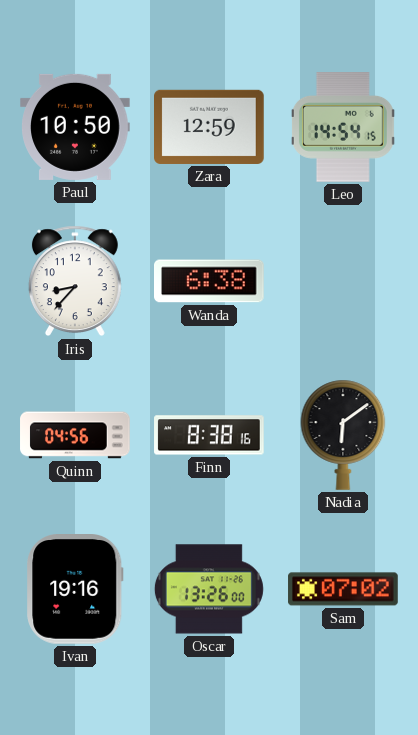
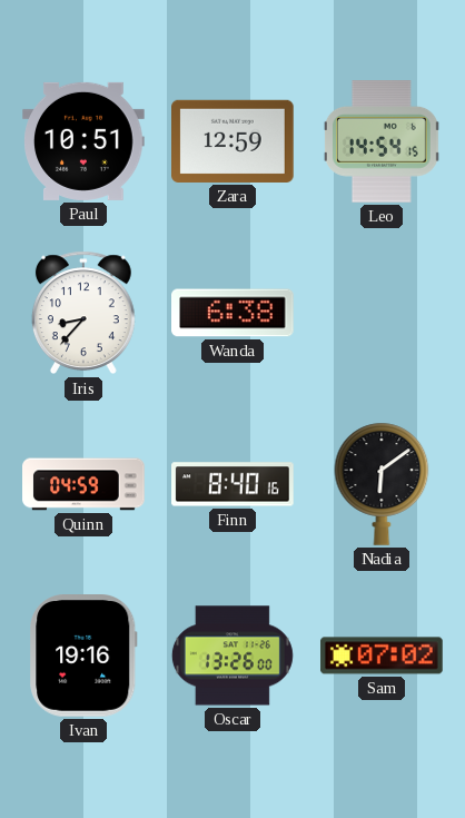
Paul: 10:50 -> 10:51
Quinn: 04:56 -> 04:59
Finn: 8:38 -> 8:40
